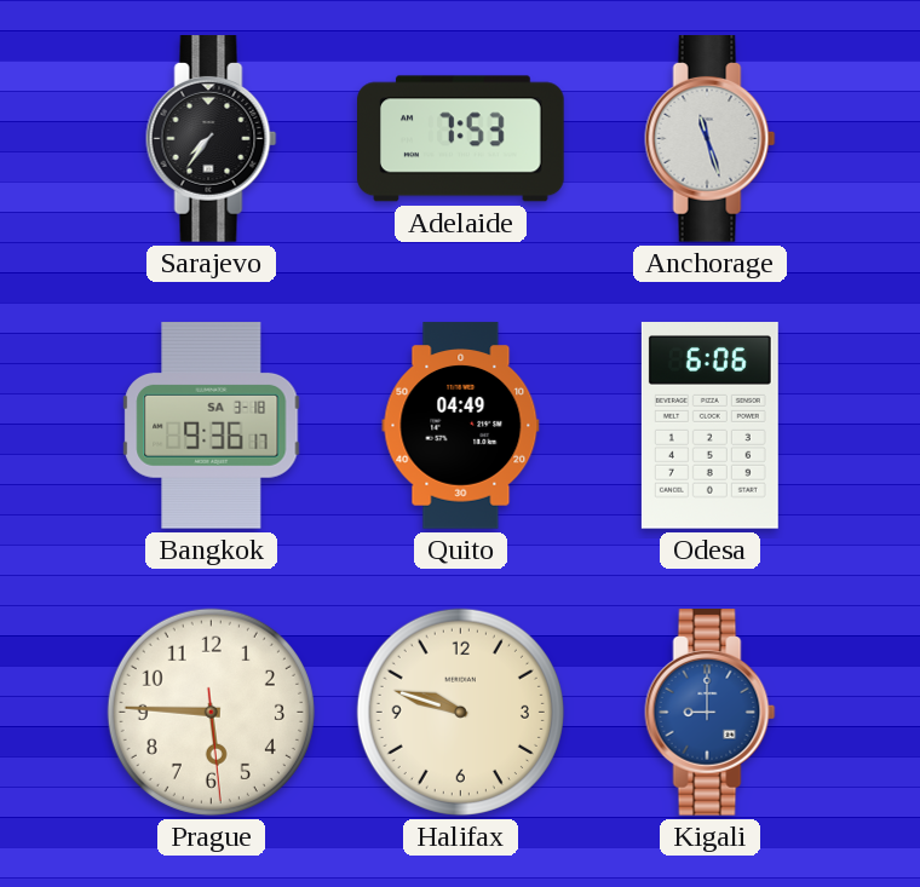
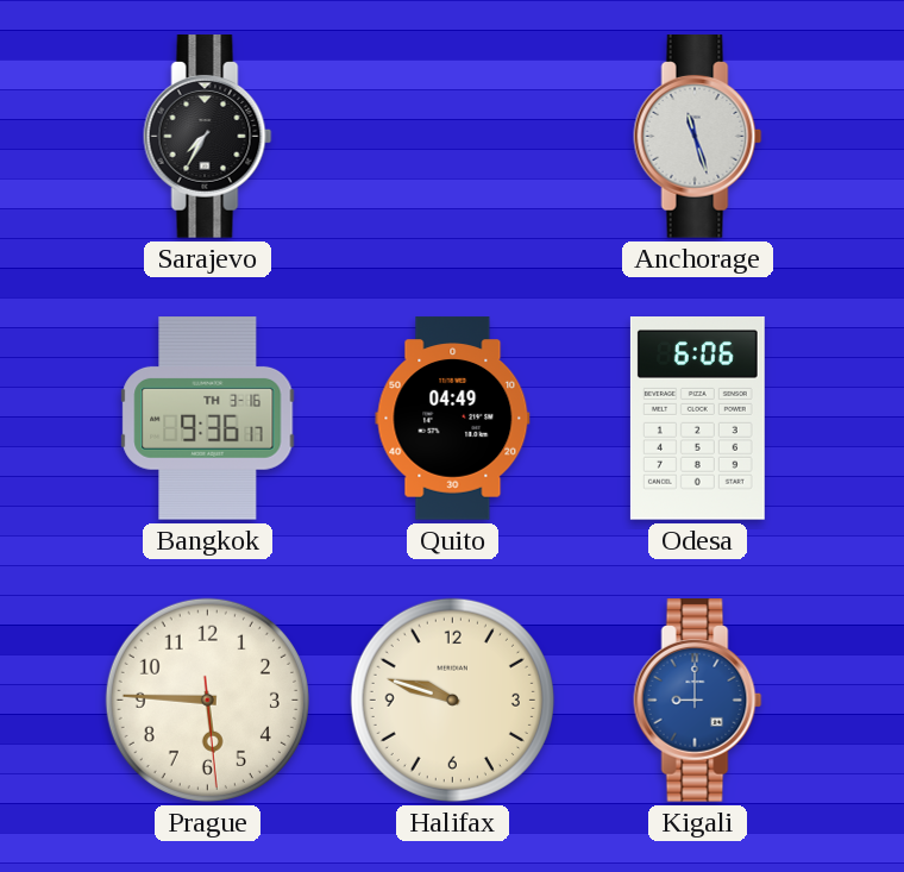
Sarajevo: 7:36 -> 7:35
Adelaide: 7:53 -> none
Bangkok date: SA 3-18 -> TH 3-16
